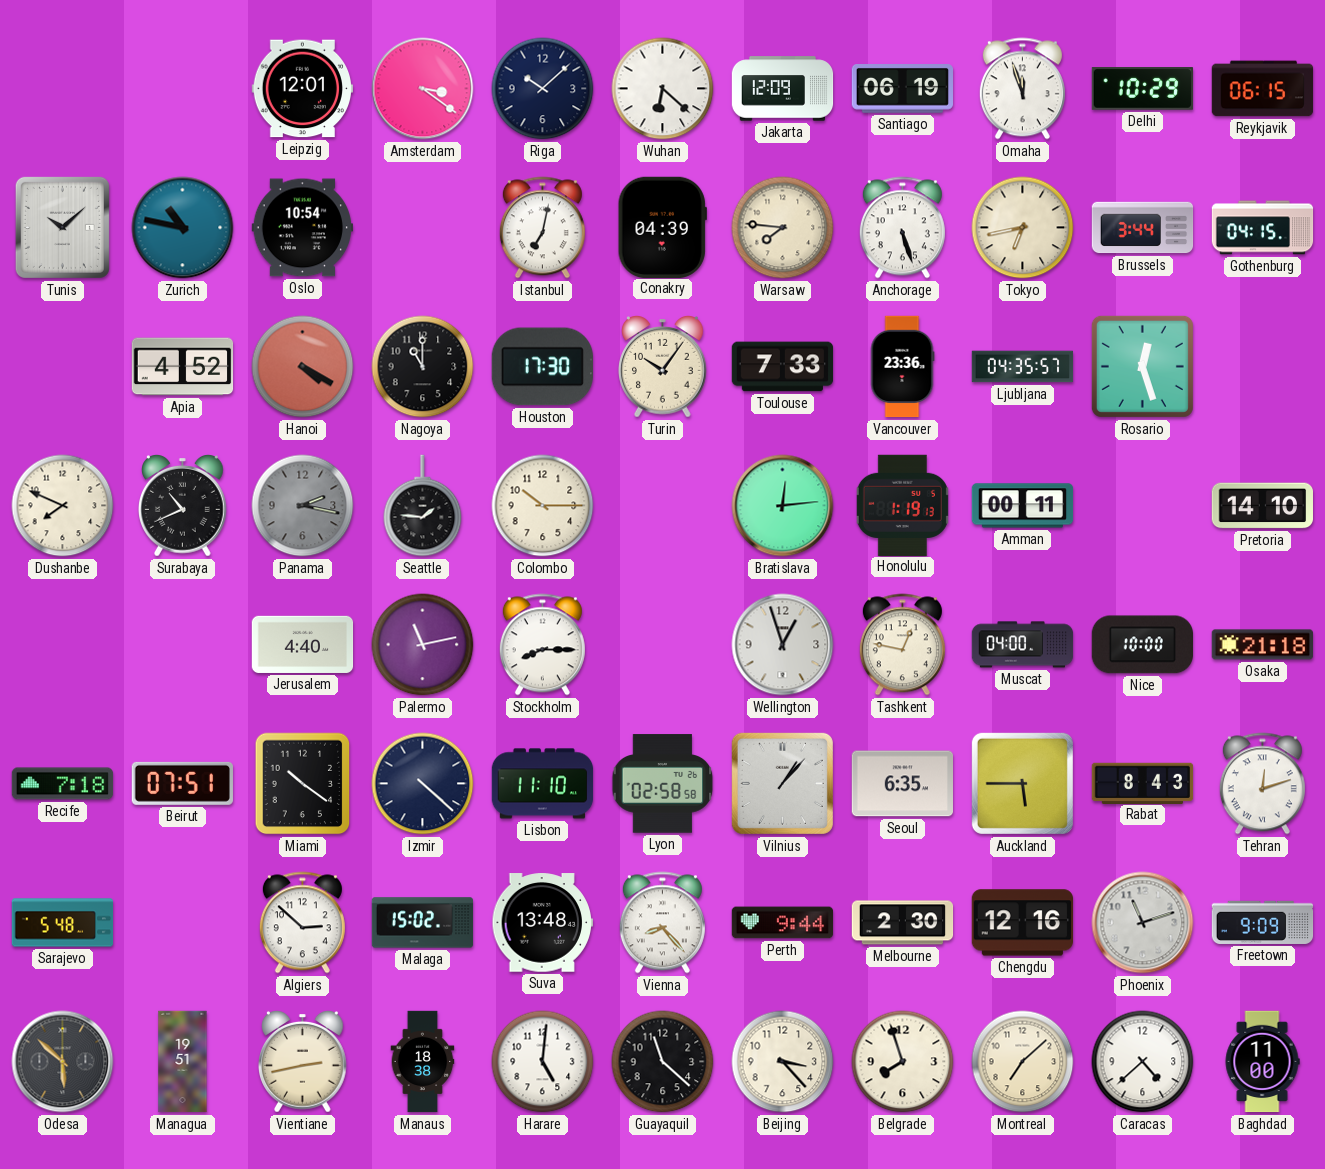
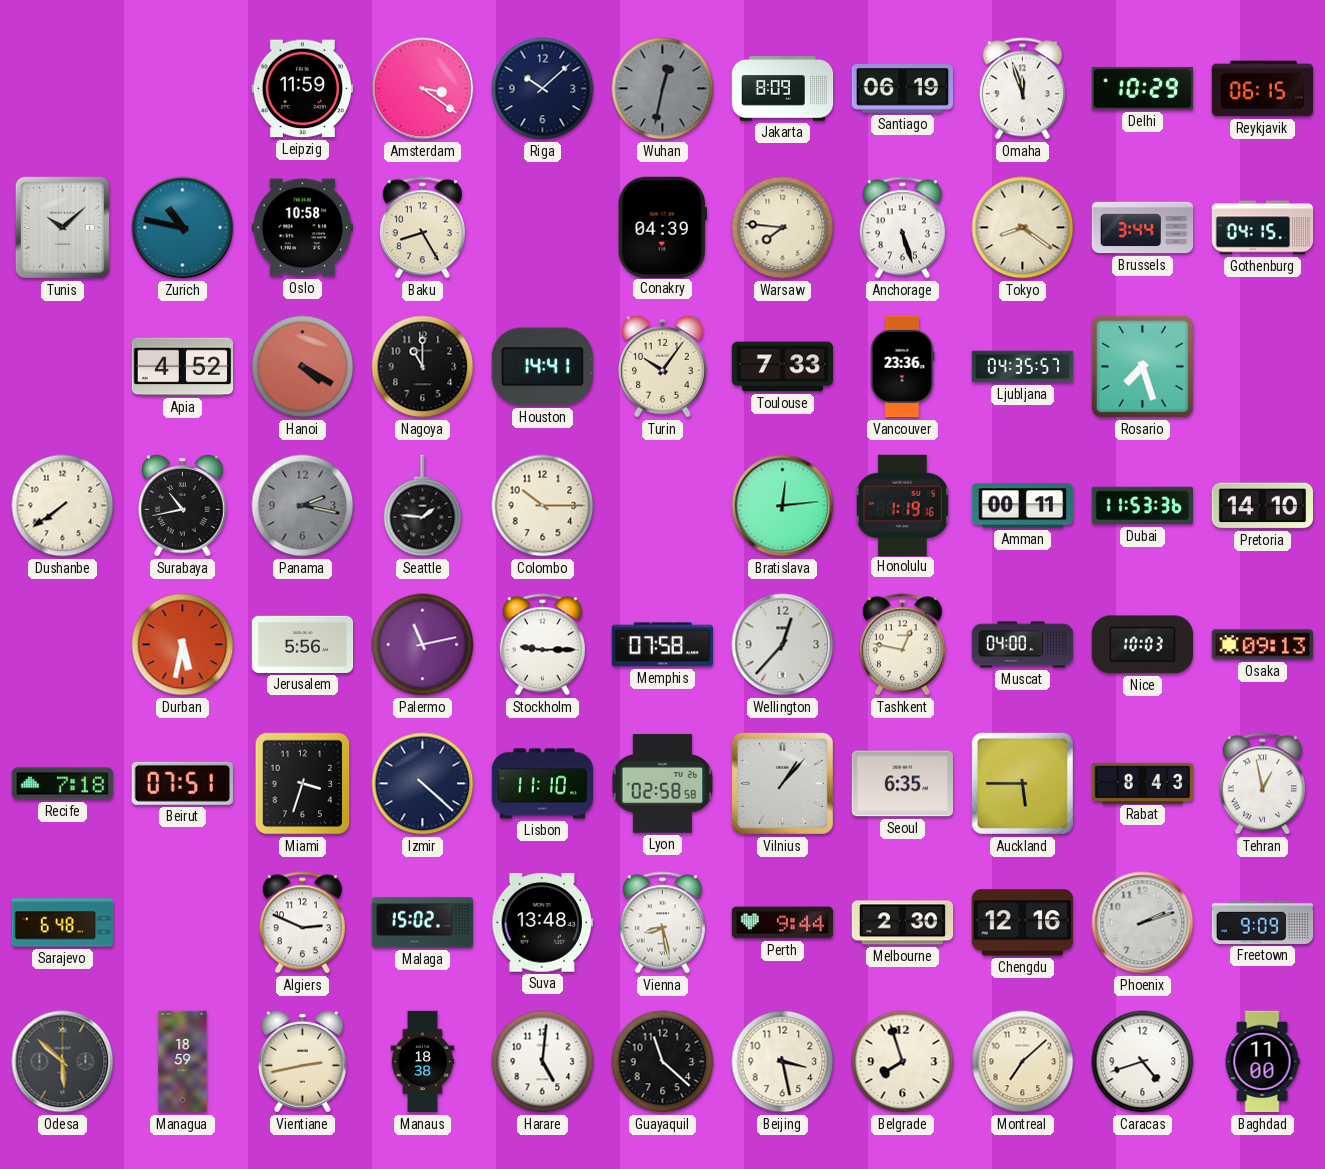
Leipzig: 12:01 -> 11:59
Wuhan: 6:22 -> 12:32
Wuhan dial: white -> grey
Jakarta: 12:09 -> 8:09
Oslo: 10:54 -> 10:58
Baku: none -> 8:25
Istanbul: 7:02 -> none
Tokyo: 6:43 -> 8:21
Houston: 17:30 -> 14:41
Rosario: 12:27 -> 7:27
Dushanbe: 7:49 -> 7:39
Surabaya: 10:41 -> 10:43
Honolulu: 1:19:13 -> 1:19:16
Dubai: none -> 11:53
Durban: none -> 5:32
Jerusalem: 4:40 -> 5:56
Stockholm: 8:15 -> 9:15
Memphis: none -> 07:58
Wellington: 12:57 -> 12:37
Nice: 10:00 -> 10:03
Osaka: 21:18 -> 09:13
Miami: 10:21 -> 3:33
Tehran: 12:12 -> 12:58
Sarajevo: 5:48 -> 6:48
Algiers: 2:52 -> 2:49
Vienna: 8:23 -> 8:28
Phoenix: 11:12 -> 2:12
Managua: 19:51 -> 18:59
Beijing: 3:23 -> 3:28
Caracas: 4:38 -> 4:42
